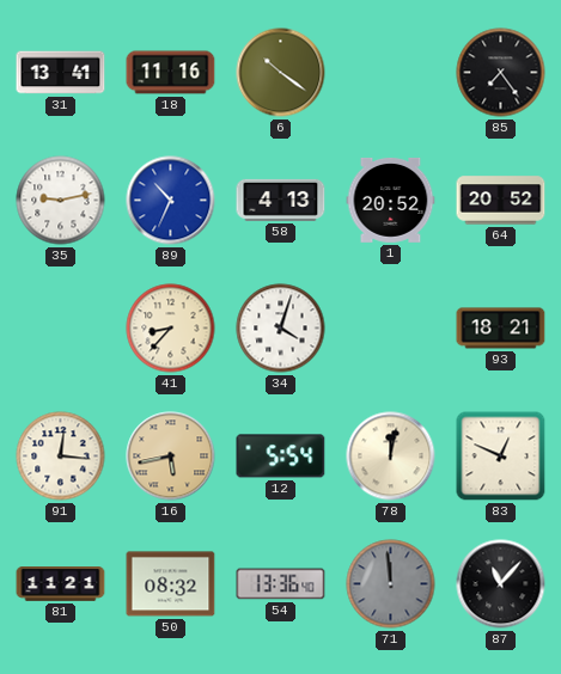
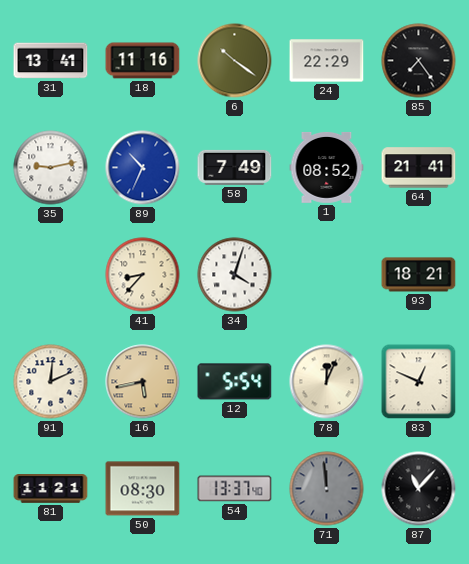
24: none -> 22:29
58: 4:13 -> 7:49
1: 20:52 -> 08:52
64: 20:52 -> 21:41
91: 12:16 -> 12:11
78: 12:02 -> 12:04
50: 08:32 -> 08:30
54: 13:36 -> 13:37
